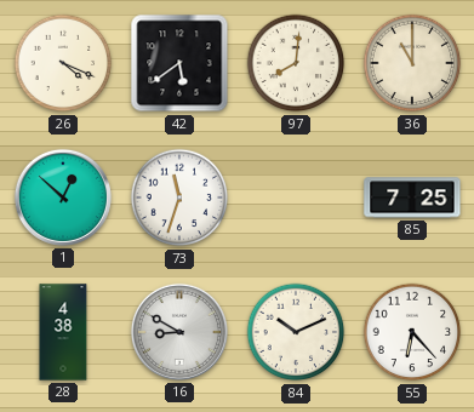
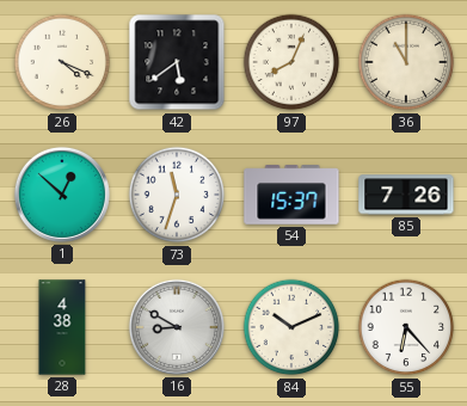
97: 8:01 -> 8:04
54: none -> 15:37
85: 7:25 -> 7:26
